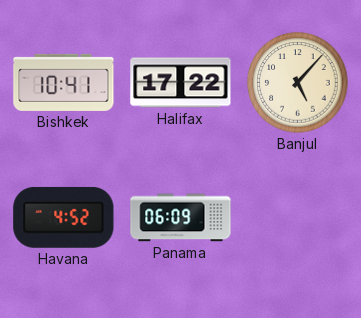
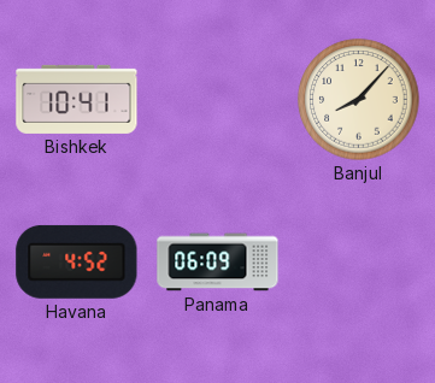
Halifax: 17:22 -> none
Banjul: 5:07 -> 8:07
